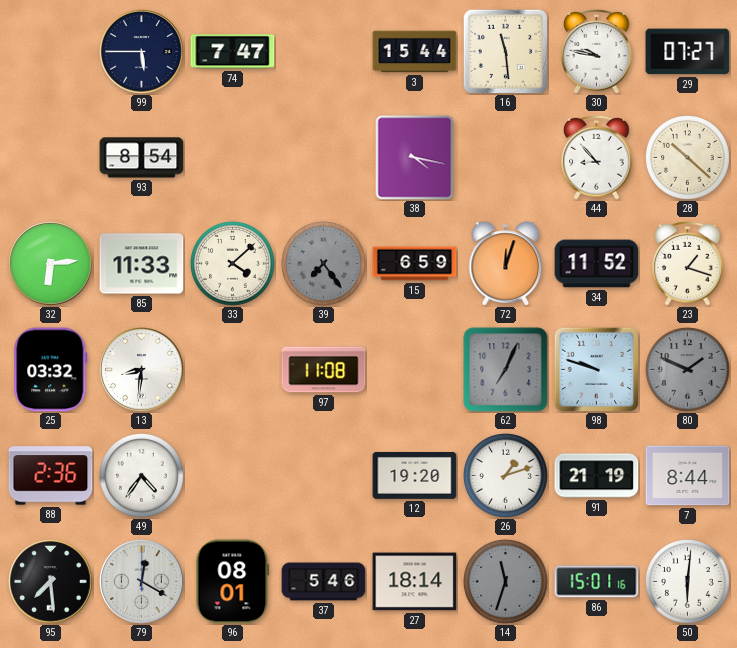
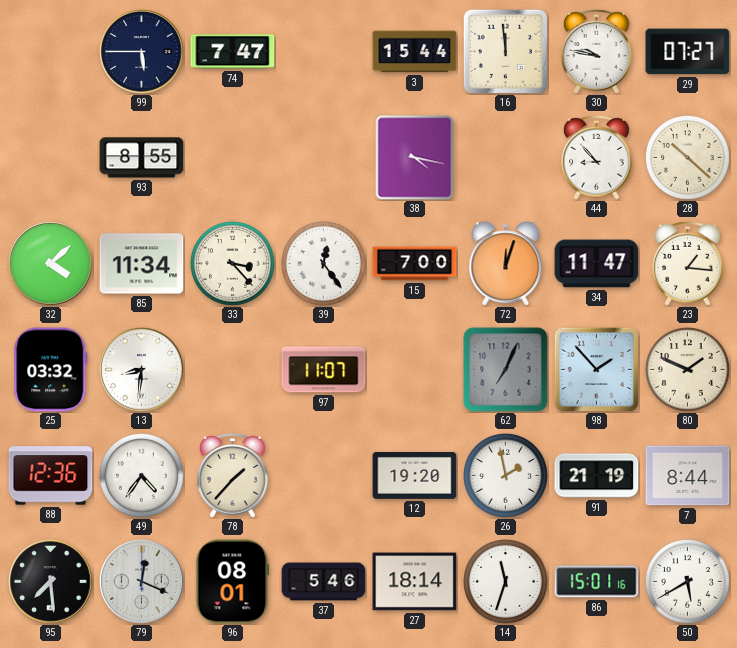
16: 11:29 -> 11:59
93: 8:54 -> 8:55
32: 6:14 -> 4:08
85: 11:33 -> 11:34
33: 4:08 -> 3:23
39: 7:24 -> 12:24
39 dial: grey -> white
15: 6:59 -> 7:00
34: 11:52 -> 11:47
23: 1:18 -> 1:16
97: 11:08 -> 11:07
98: 9:48 -> 1:53
80 dial: grey -> cream
88: 2:36 -> 12:36
78: none -> 1:37
26: 1:12 -> 1:58
79: 12:20 -> 12:19
14 dial: grey -> white
50: 6:01 -> 5:40
